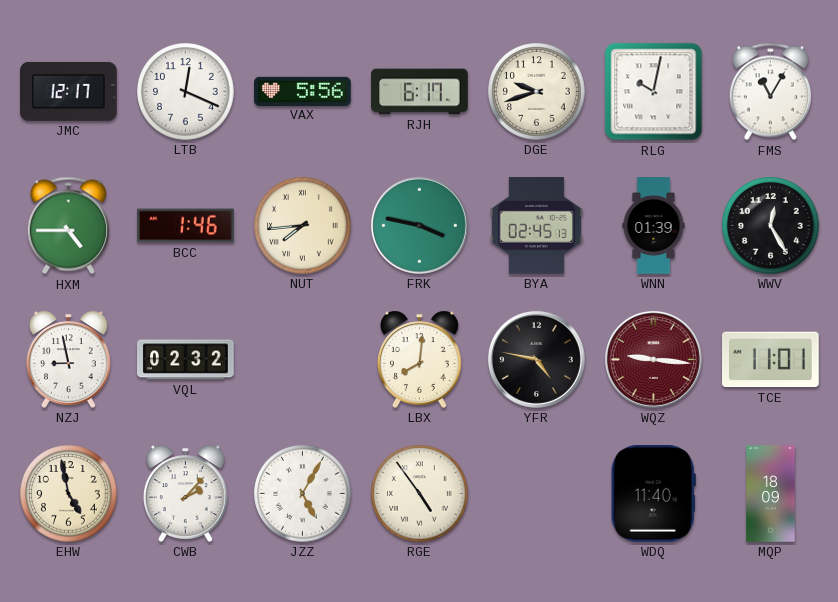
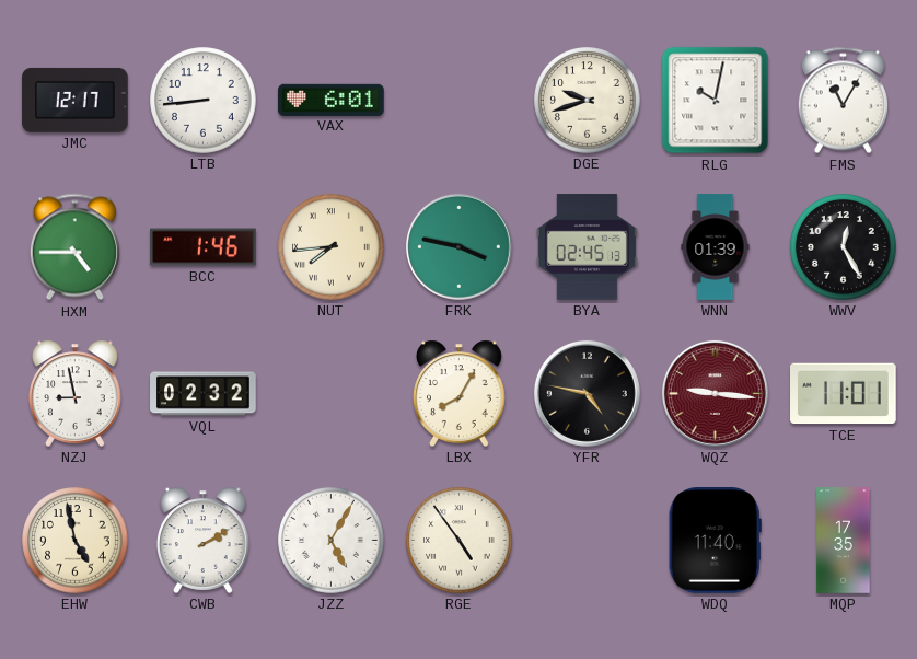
LTB: 12:19 -> 8:44
VAX: 5:56 -> 6:01
RJH: 6:17 -> none
LBX: 8:01 -> 8:05
CWB: 2:07 -> 2:10
MQP: 18:09 -> 17:35
